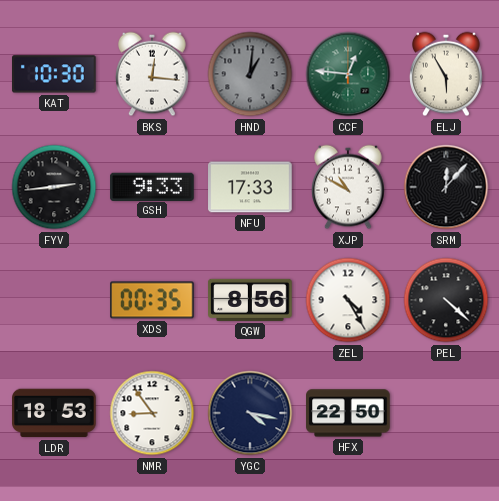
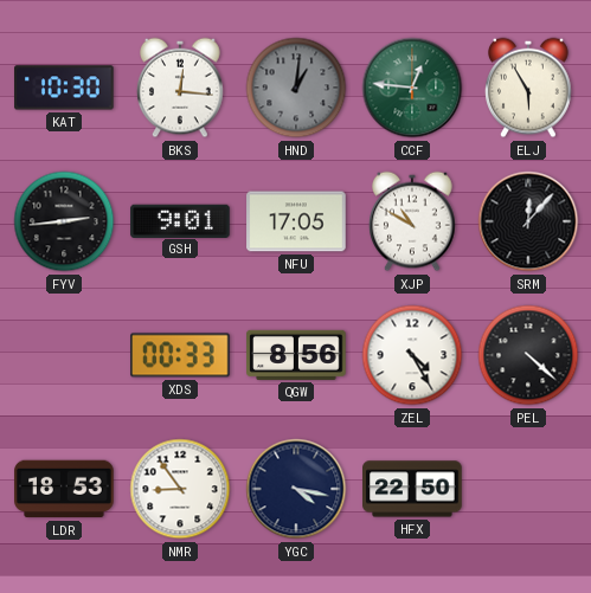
GSH: 9:33 -> 9:01
NFU: 17:33 -> 17:05
XDS: 00:35 -> 00:33
